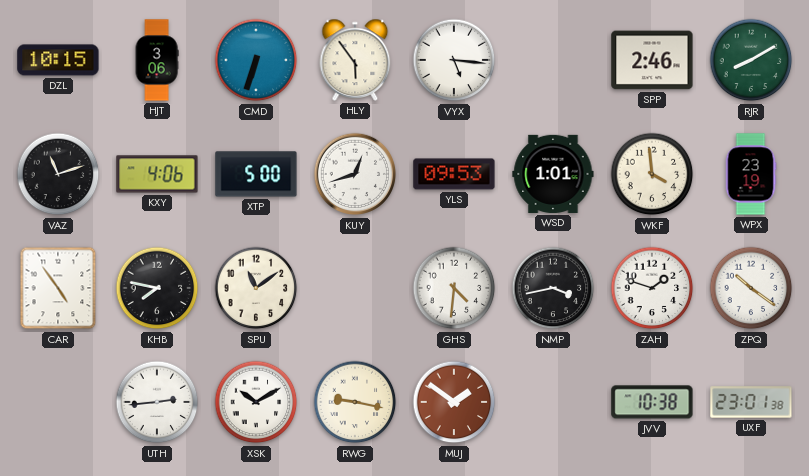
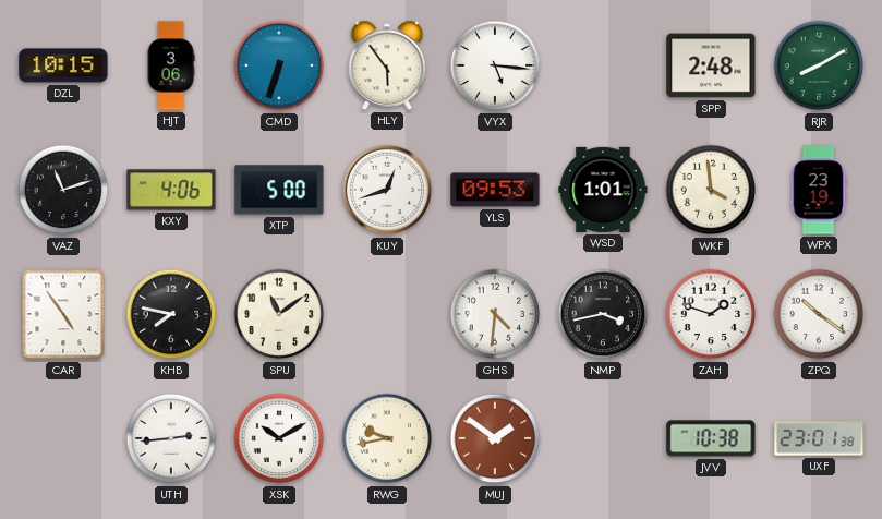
SPP: 2:46 -> 2:48
RWG: 9:17 -> 9:43
